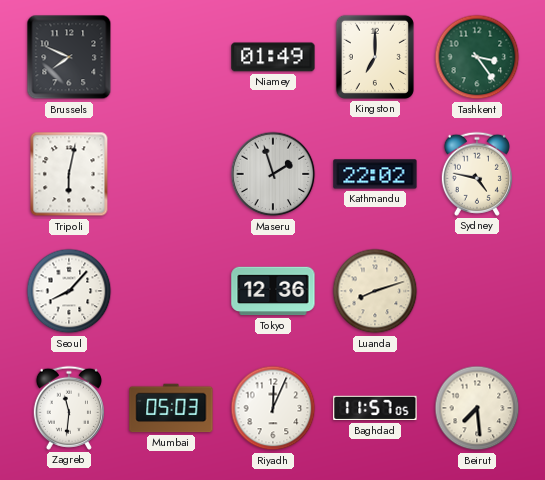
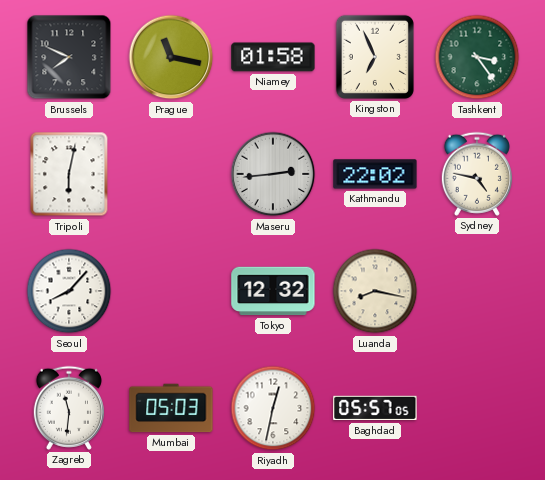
Prague: none -> 11:17
Niamey: 01:49 -> 01:58
Kingston: 7:00 -> 6:56
Maseru: 1:57 -> 2:44
Tokyo: 12:36 -> 12:32
Luanda: 8:12 -> 8:17
Riyadh: 12:04 -> 12:32
Baghdad: 11:57 -> 05:57
Beirut: 7:29 -> none
